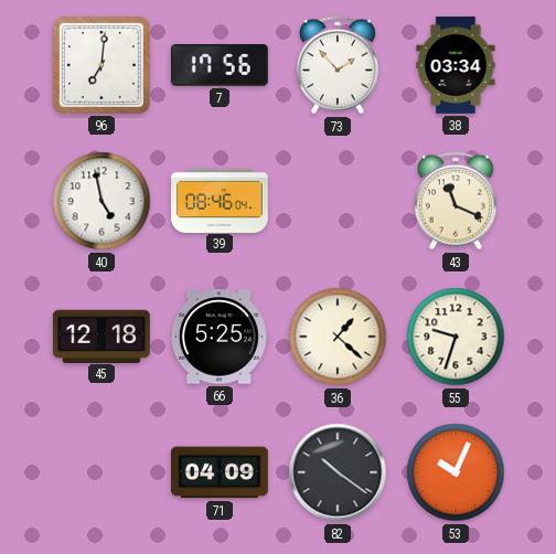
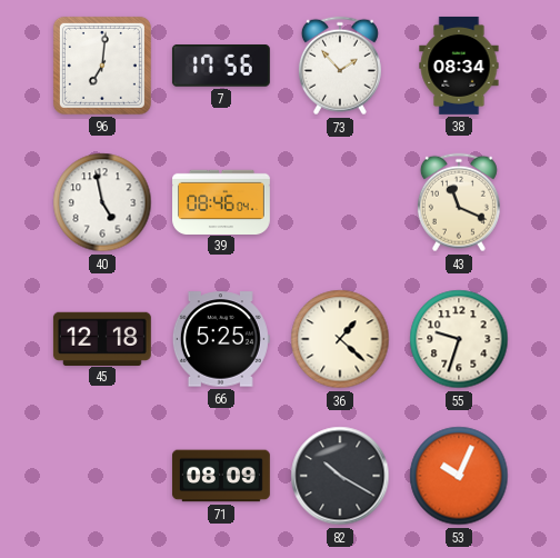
38: 03:34 -> 08:34
71: 04:09 -> 08:09
82: 10:21 -> 10:20
